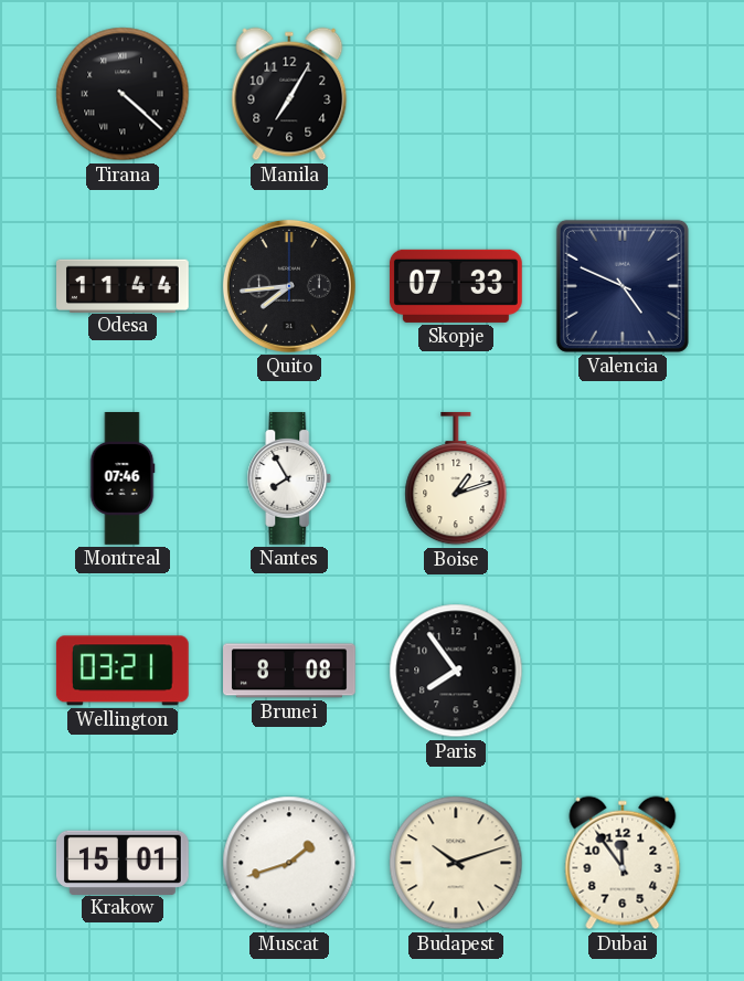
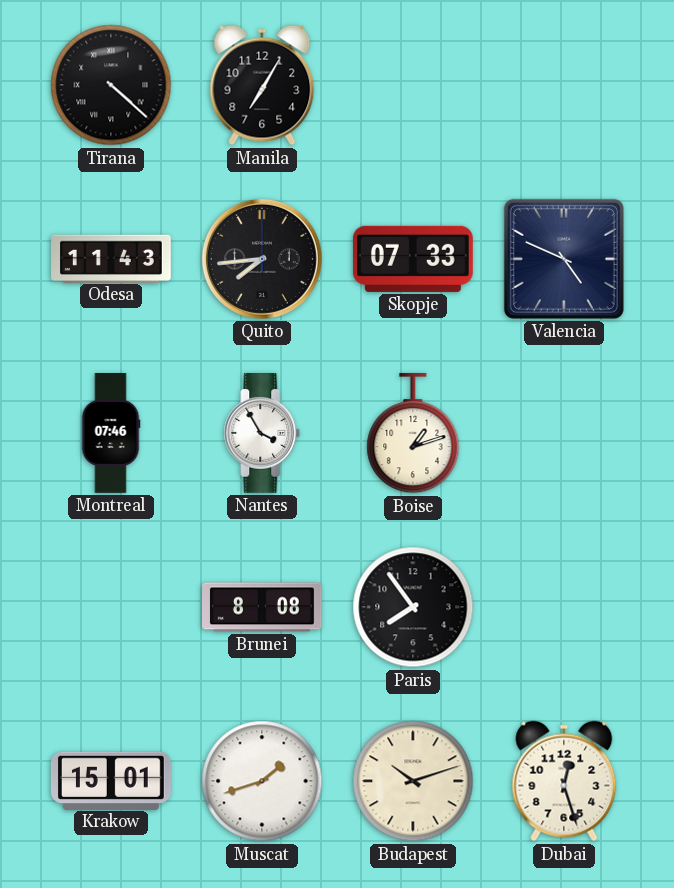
Odesa: 11:44 -> 11:43
Nantes: 7:55 -> 3:55
Wellington: 03:21 -> none
Dubai: 11:54 -> 12:27
